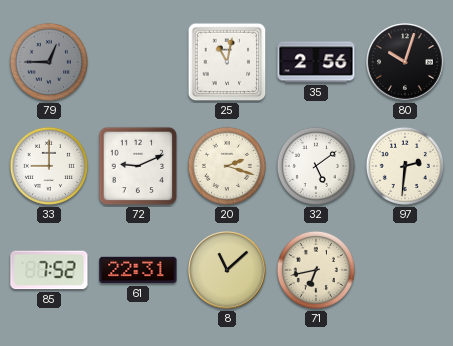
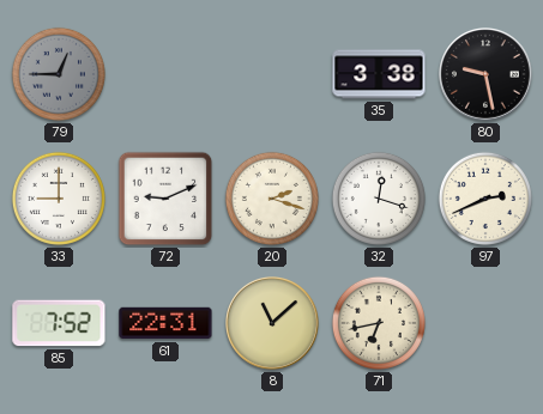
25: 11:02 -> none
35: 2:56 -> 3:38
80: 10:03 -> 9:28
32: 5:09 -> 12:18
97: 2:31 -> 2:41
